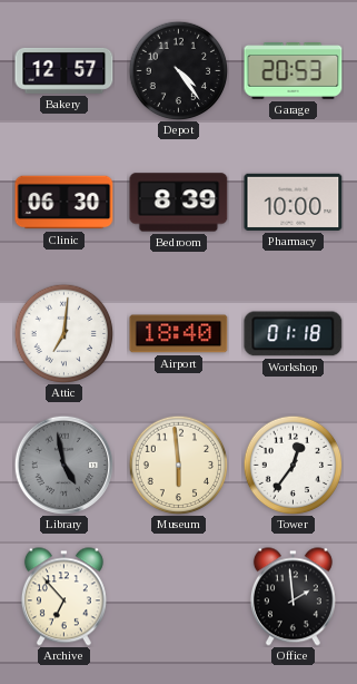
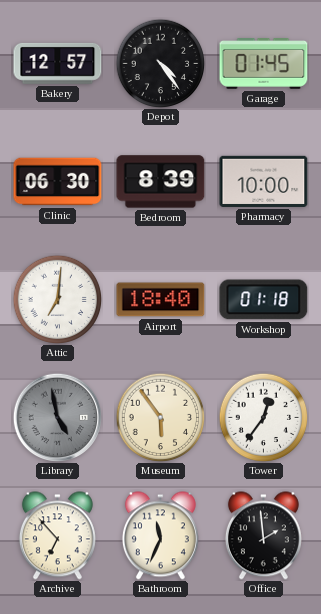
Garage: 20:53 -> 01:45
Museum: 5:59 -> 5:54
Bathroom: none -> 11:34
